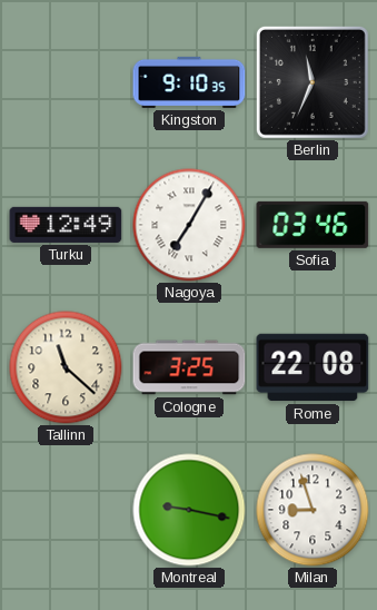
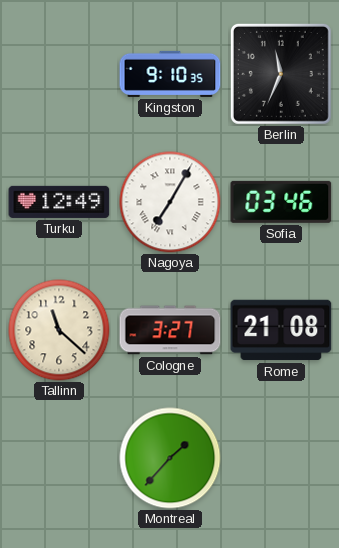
Cologne: 3:25 -> 3:27
Rome: 22:08 -> 21:08
Montreal: 9:17 -> 1:37
Milan: 8:57 -> none
